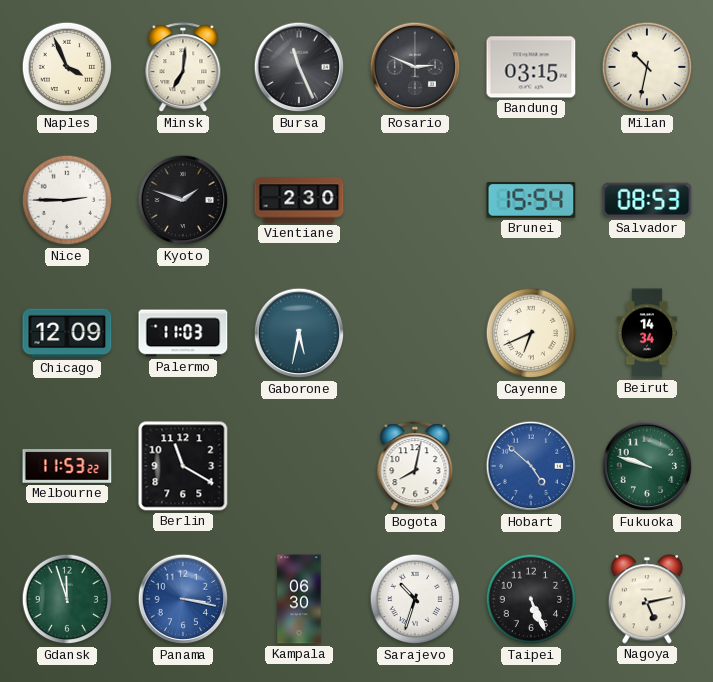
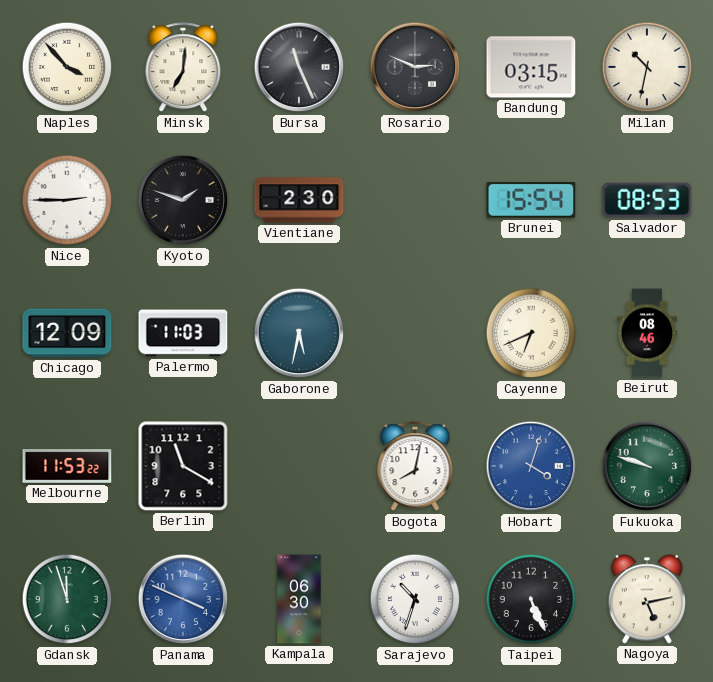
Naples: 3:56 -> 3:53
Beirut: 14:34 -> 08:46
Hobart: 4:52 -> 4:03
Panama: 3:17 -> 3:49
